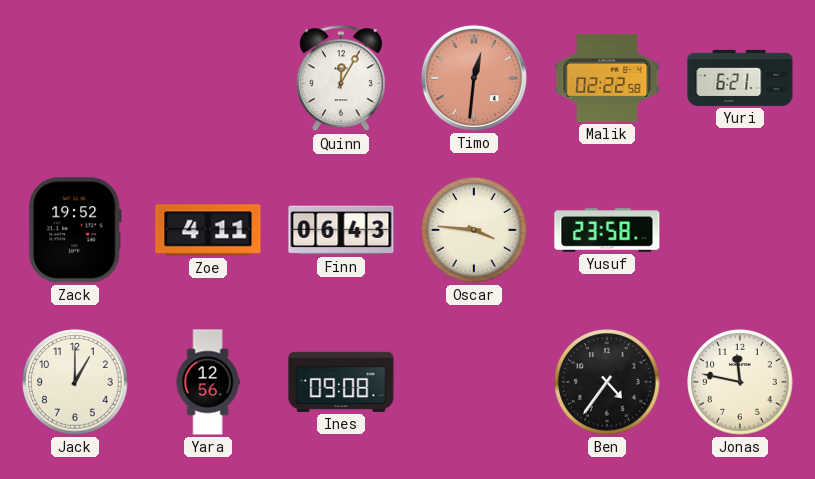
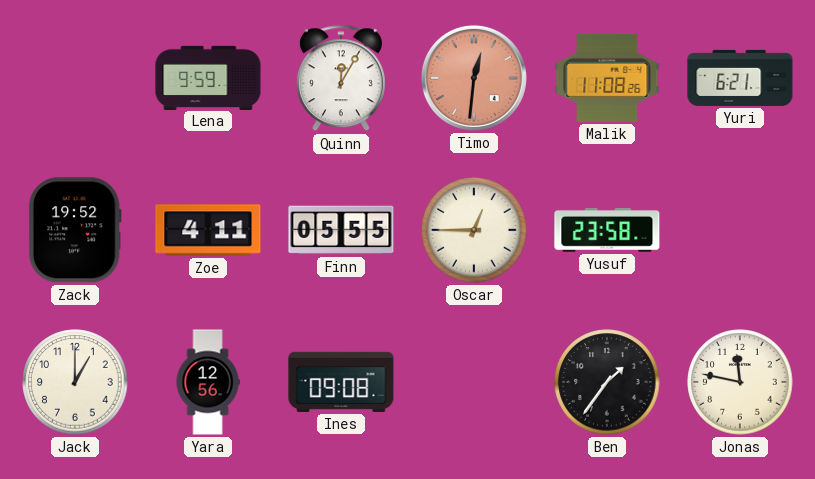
Lena: none -> 9:59
Malik: 02:22 -> 11:08
Finn: 06:43 -> 05:55
Oscar: 3:46 -> 12:45
Ben: 4:36 -> 1:36
